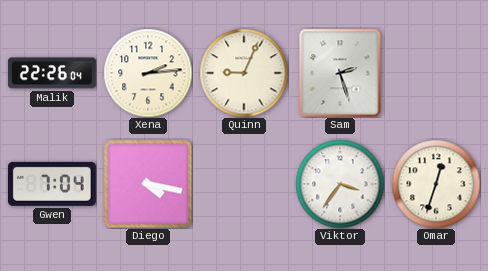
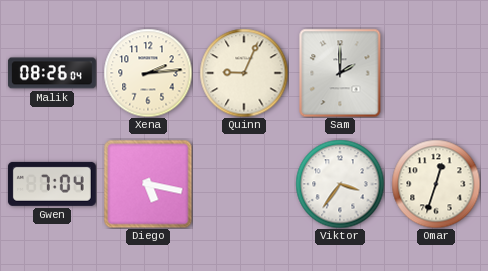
Malik: 22:26 -> 08:26
Sam: 2:27 -> 2:00
Diego: 4:17 -> 5:17
